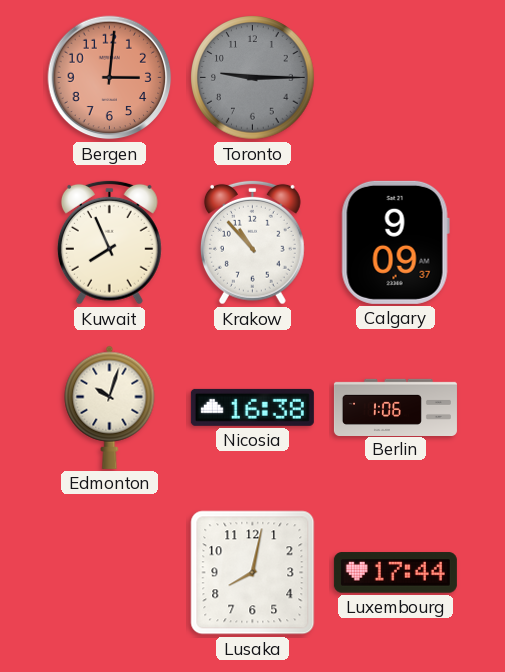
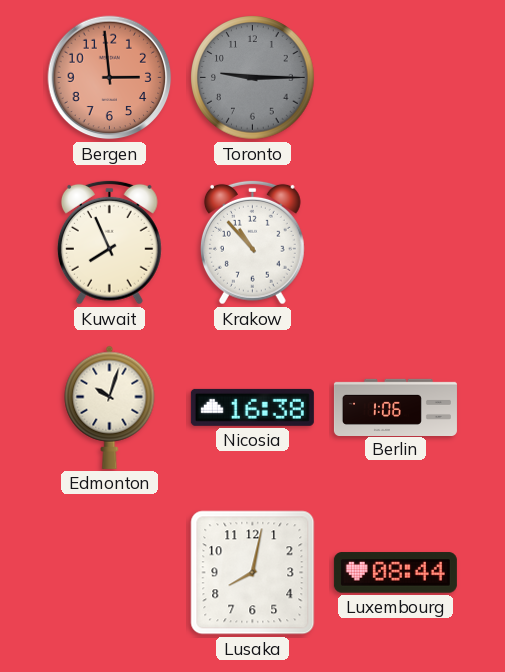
Bergen: 3:01 -> 2:59
Calgary: 9:09 -> none
Luxembourg: 17:44 -> 08:44
